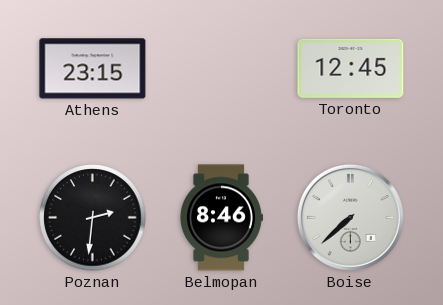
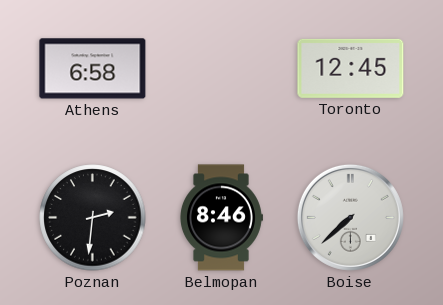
Athens: 23:15 -> 6:58
